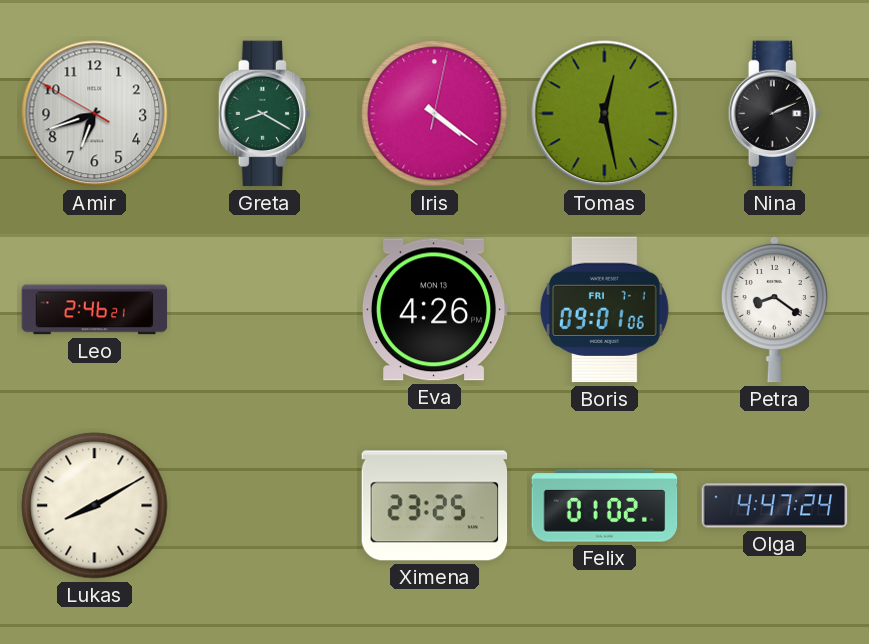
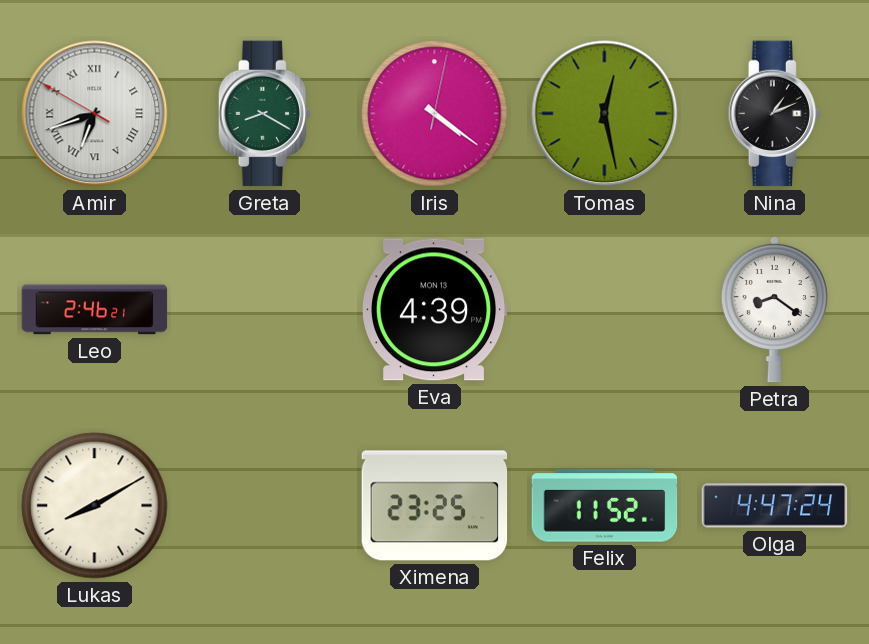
Amir numerals: Arabic -> Roman
Nina: 2:11 -> 1:11
Eva: 4:26 -> 4:39
Boris: 09:01 -> none
Felix: 01:02 -> 11:52
